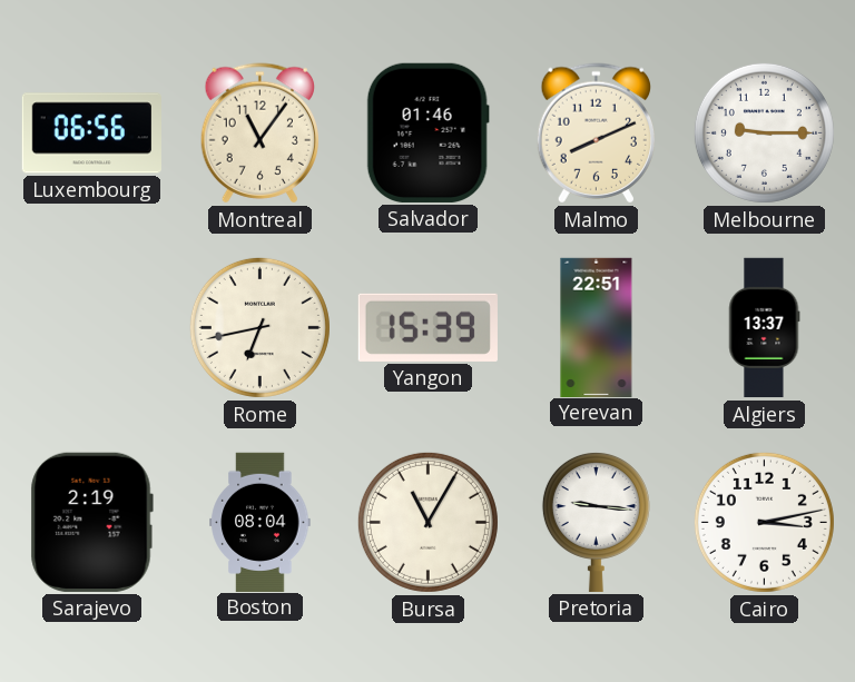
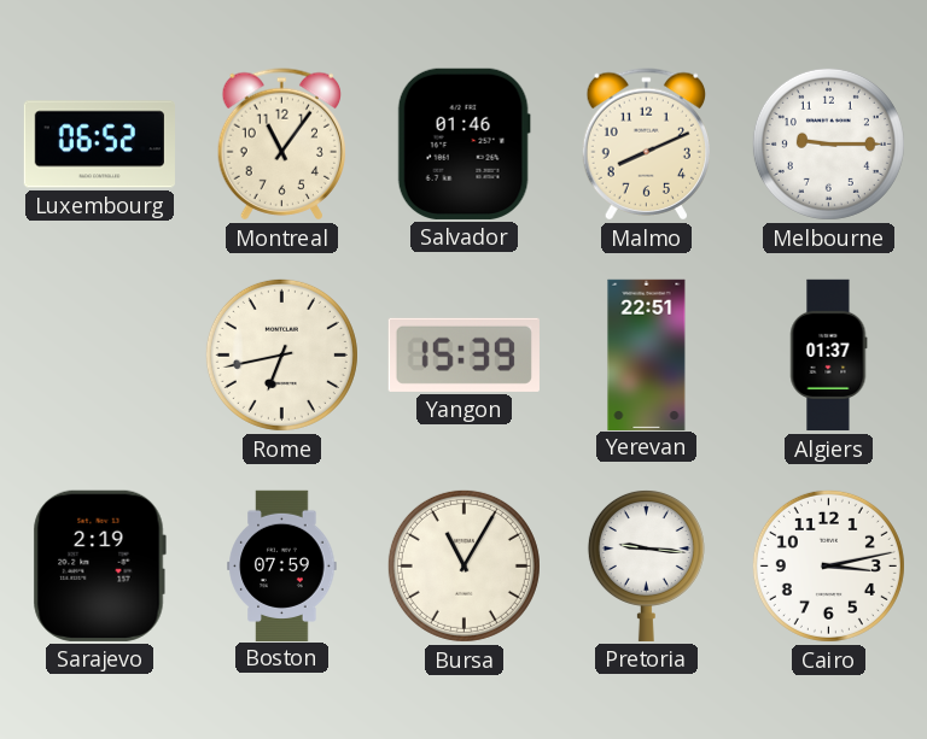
Luxembourg: 06:56 -> 06:52
Algiers: 13:37 -> 01:37
Boston: 08:04 -> 07:59
